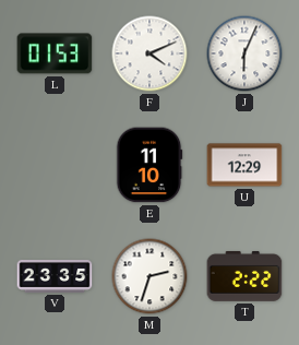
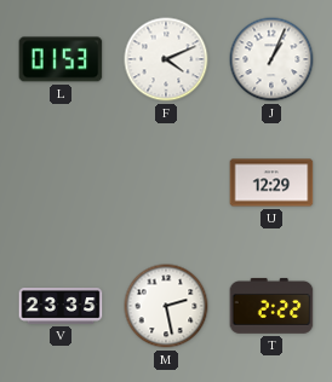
J: 6:04 -> 1:04
E: 11:10 -> none
M: 2:33 -> 2:28
